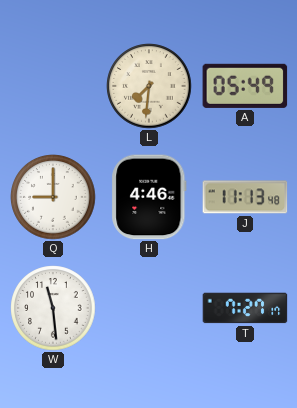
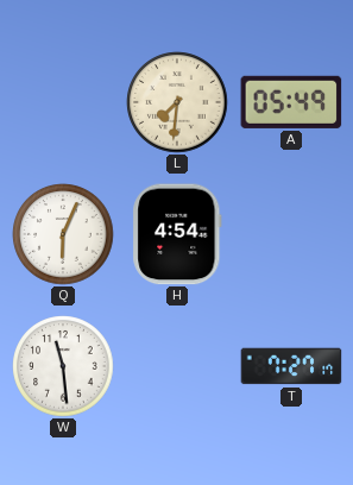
Q: 9:00 -> 6:04
H: 4:46 -> 4:54
J: 11:13 -> none
